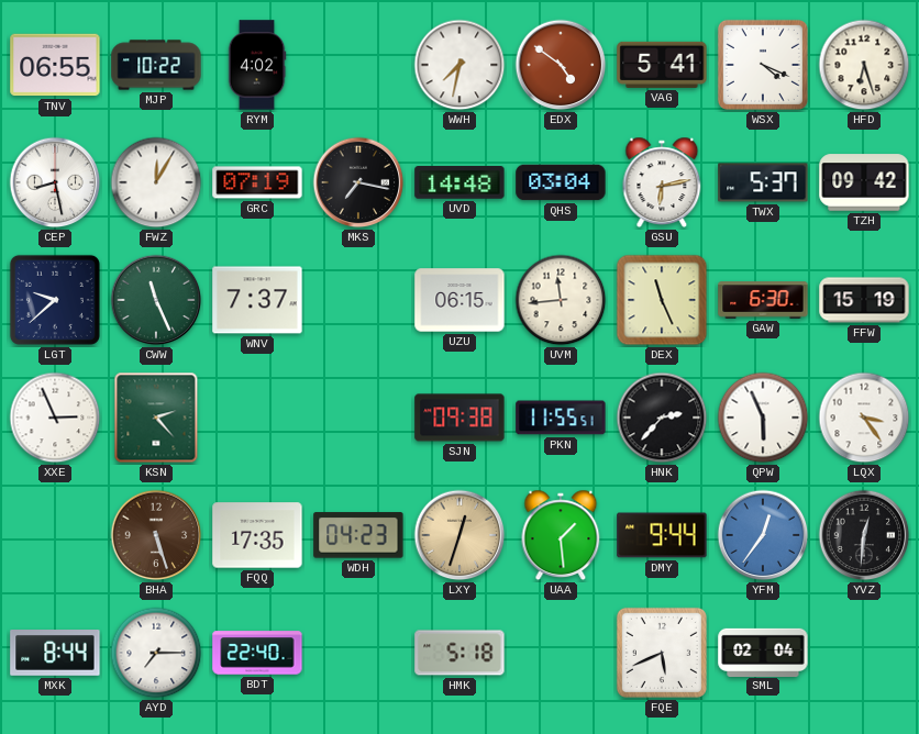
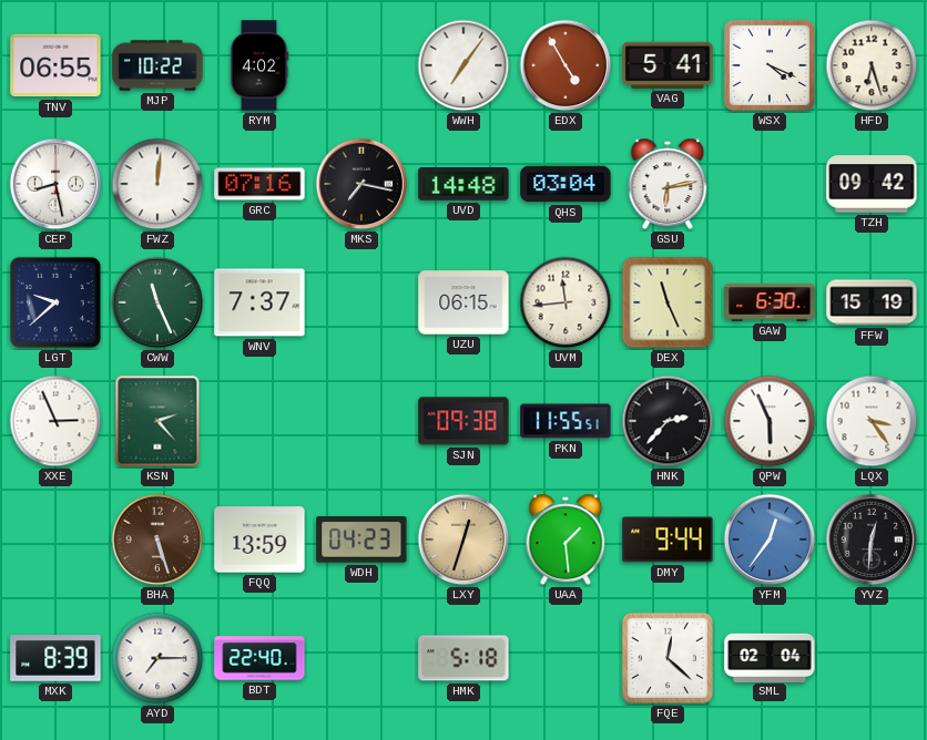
WWH: 7:32 -> 7:06
EDX: 4:51 -> 4:55
FWZ: 12:05 -> 12:01
GRC: 07:19 -> 07:16
TWX: 5:37 -> none
FQQ: 17:35 -> 13:59
MXK: 8:44 -> 8:39
FQE: 5:41 -> 12:22
